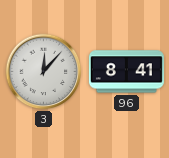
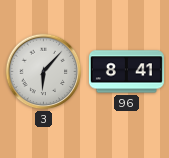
3: 12:07 -> 6:07
